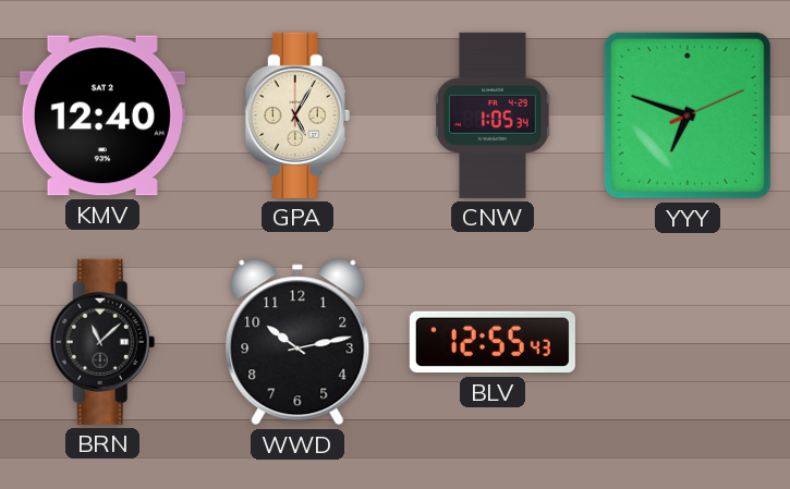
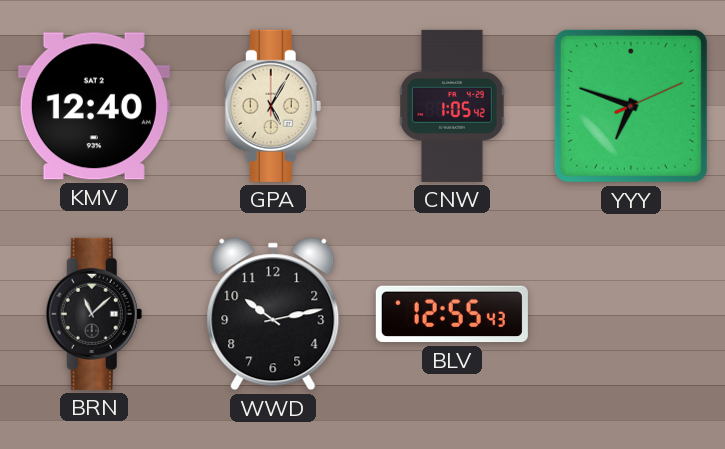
CNW: 1:05:34 -> 1:05:42
